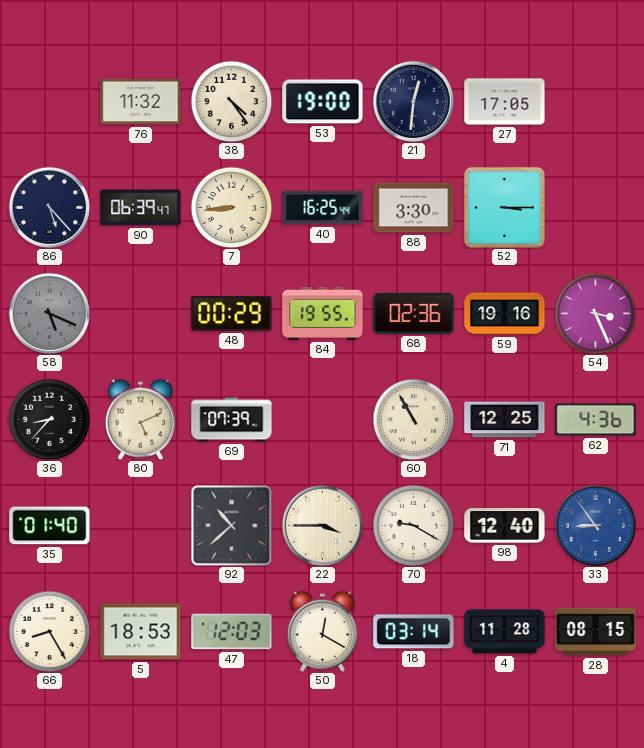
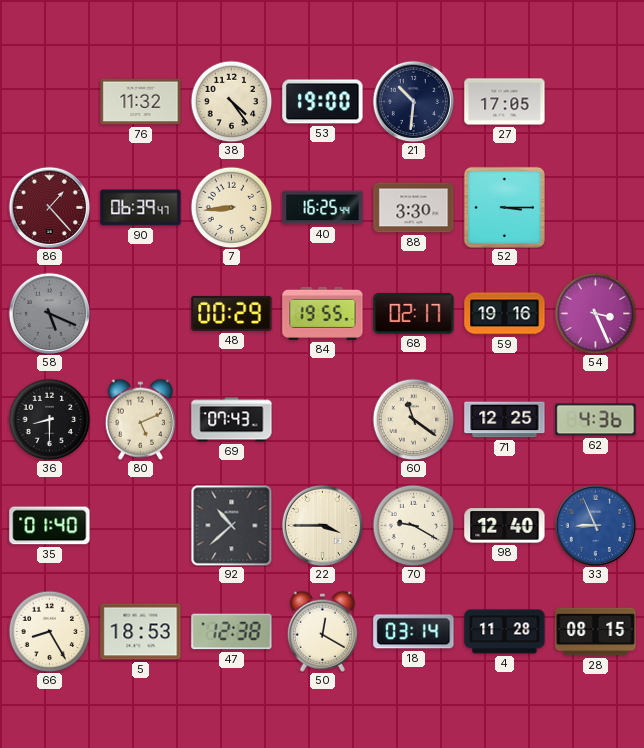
21: 12:31 -> 10:31
86: 5:23 -> 1:23
86 dial: navy -> burgundy
68: 02:36 -> 02:17
36: 8:37 -> 8:30
69: 07:39 -> 07:43
60: 10:55 -> 11:21
33: 8:54 -> 8:56
47: 12:03 -> 12:38
